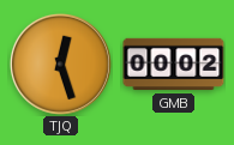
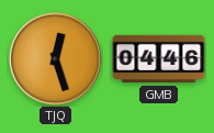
GMB: 00:02 -> 04:46
